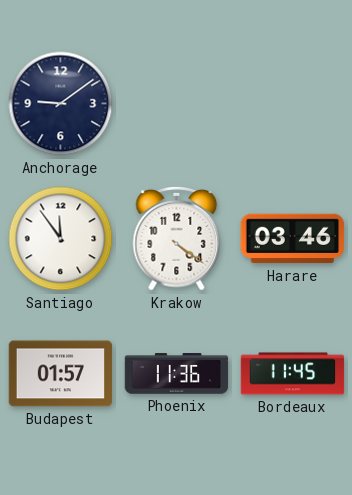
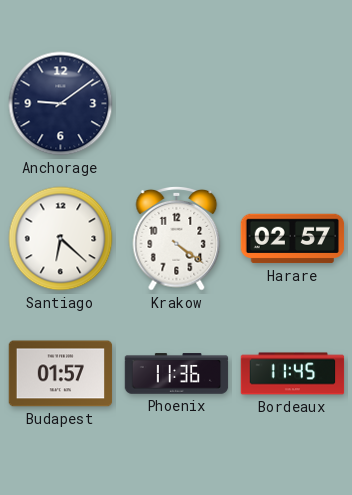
Santiago: 11:54 -> 6:22
Harare: 03:46 -> 02:57
